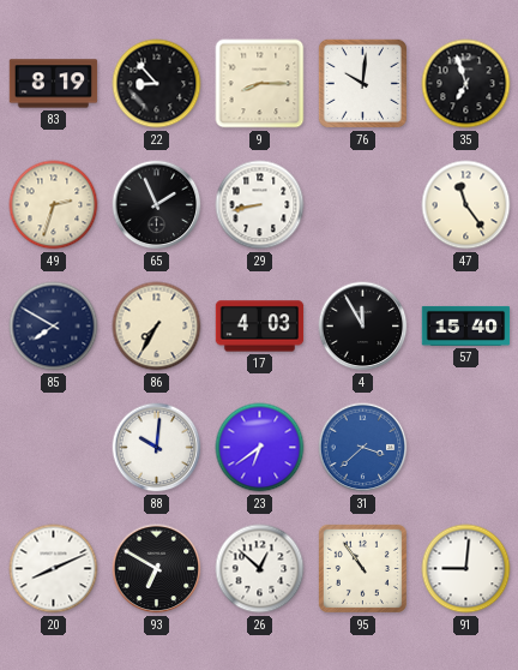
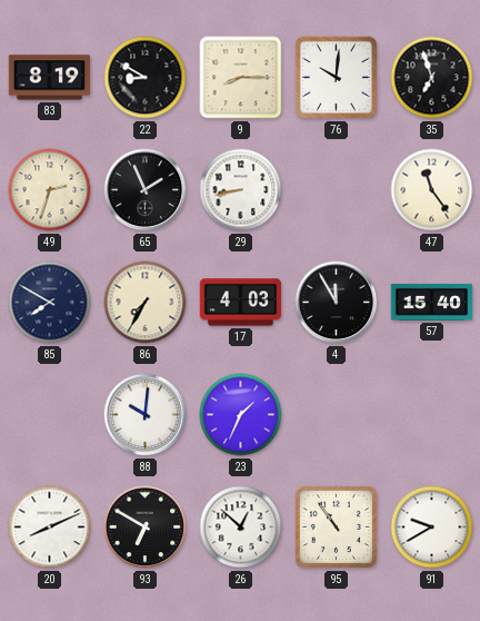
22: 8:53 -> 8:50
23: 6:39 -> 1:34
31: 3:38 -> none
91: 9:01 -> 9:40
